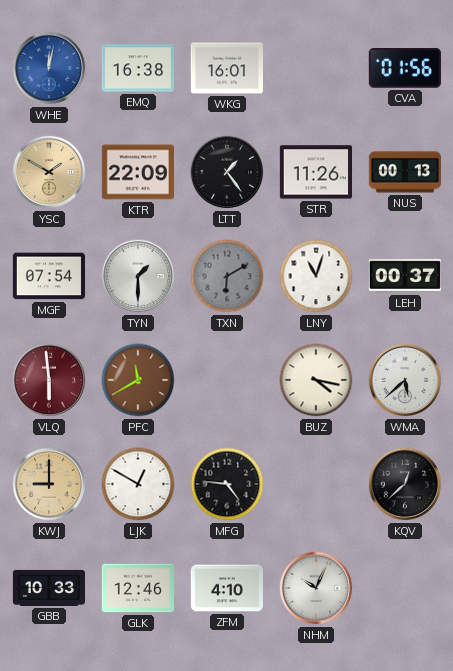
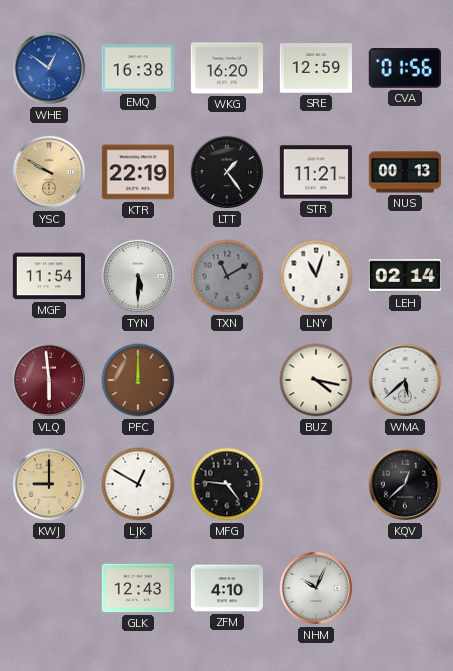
WHE: 12:02 -> 12:51
WKG: 16:01 -> 16:20
SRE: none -> 12:59
YSC: 1:50 -> 9:50
KTR: 22:09 -> 22:19
STR: 11:26 -> 11:21
MGF: 07:54 -> 11:54
TYN: 1:30 -> 5:30
TXN: 6:10 -> 11:10
LEH: 00:37 -> 02:14
PFC: 11:40 -> 12:00
GBB: 10:33 -> none
GLK: 12:46 -> 12:43
